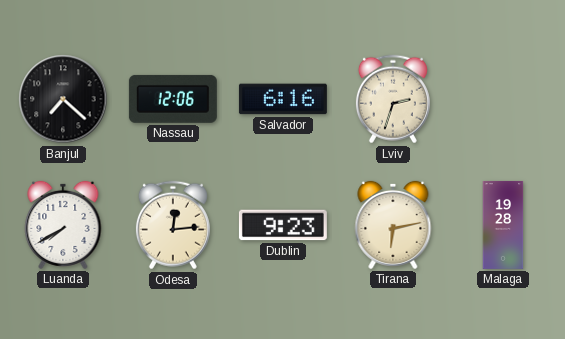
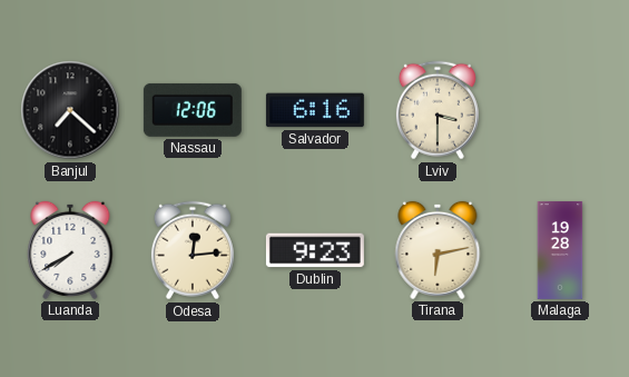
Lviv: 2:33 -> 3:30
